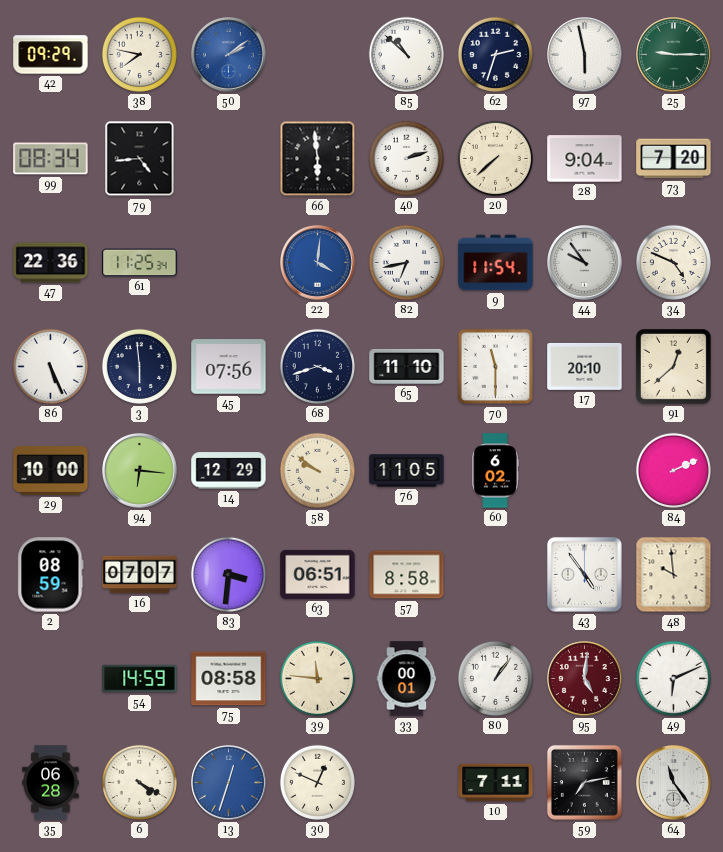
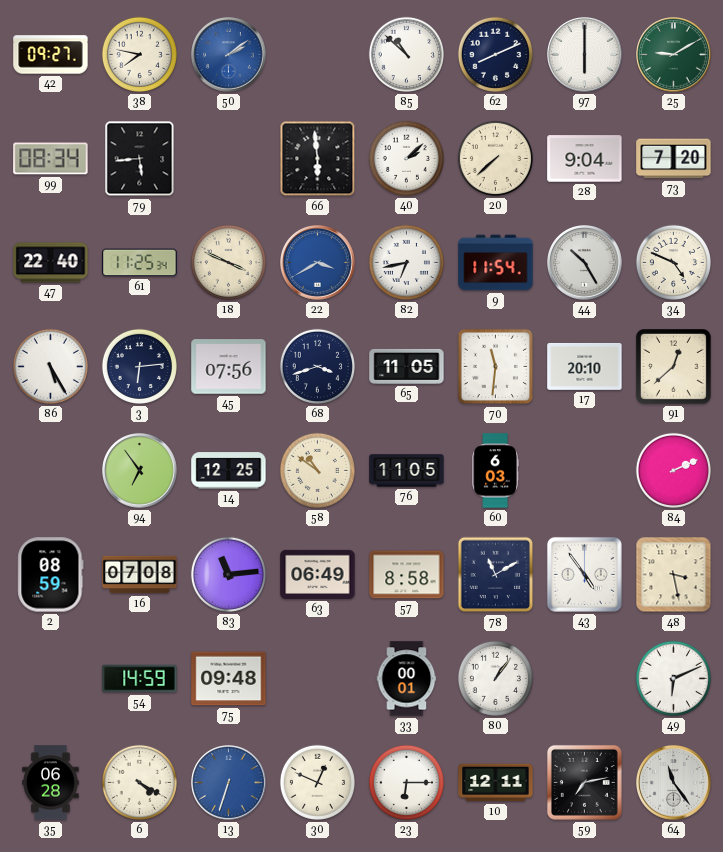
42: 09:29 -> 09:27
62: 2:33 -> 8:11
97: 5:58 -> 6:00
25: 9:15 -> 9:10
79: 4:44 -> 5:44
40: 2:12 -> 2:08
47: 22:36 -> 22:40
18: none -> 3:49
22: 4:01 -> 3:40
44: 9:54 -> 10:25
86: 5:26 -> 5:25
3: 5:59 -> 6:14
65: 11:10 -> 11:05
70: 11:30 -> 11:31
29: 10:00 -> none
94: 6:16 -> 6:54
14: 12:29 -> 12:25
58: 9:51 -> 10:51
60: 6:02 -> 6:03
16: 07:07 -> 07:08
83: 3:31 -> 11:14
63: 06:51 -> 06:49
78: none -> 11:10
48: 9:59 -> 3:28
75: 08:58 -> 09:48
39: 11:46 -> none
95: 5:01 -> none
13: 12:33 -> 6:33
23: none -> 6:15
10: 7:11 -> 12:11
